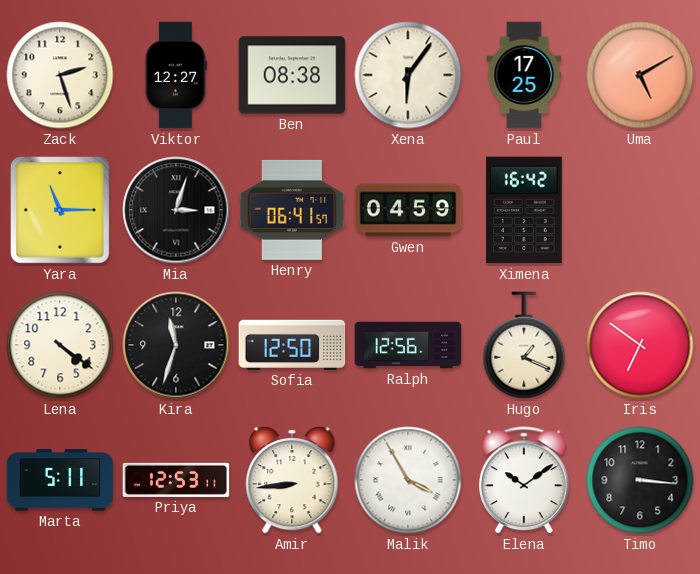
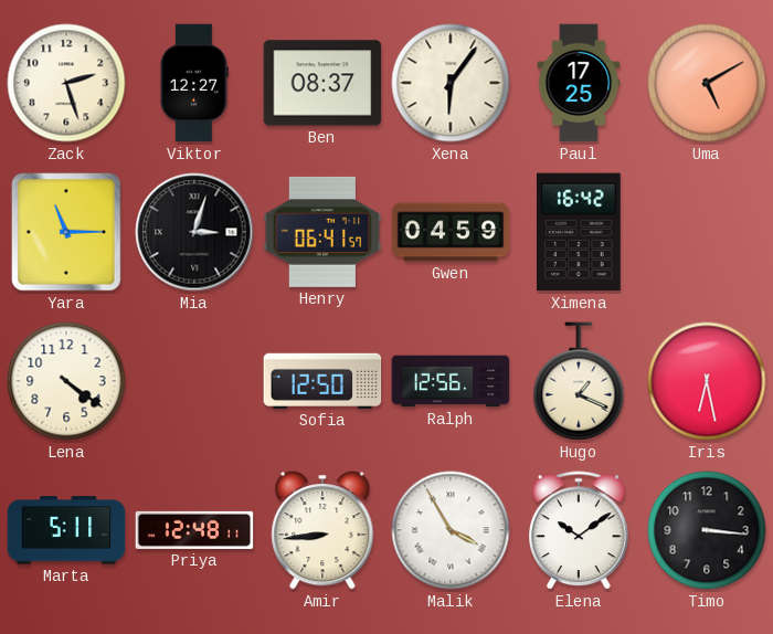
Ben: 08:38 -> 08:37
Kira: 11:33 -> none
Iris: 6:51 -> 6:28
Priya: 12:53 -> 12:48
